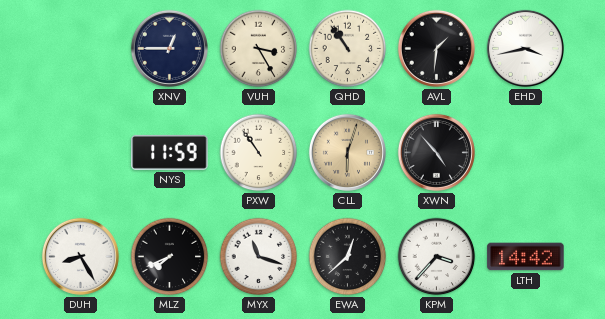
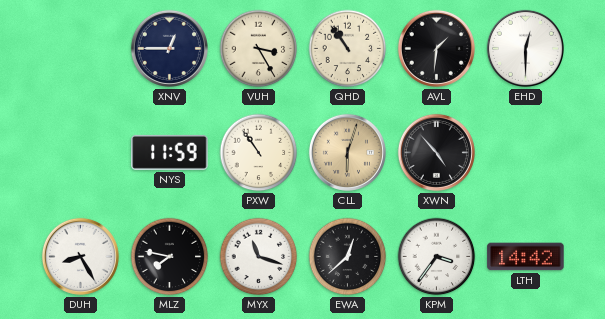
EHD: 3:43 -> 12:30
MLZ: 7:41 -> 7:47
KPM: 3:37 -> 3:36
